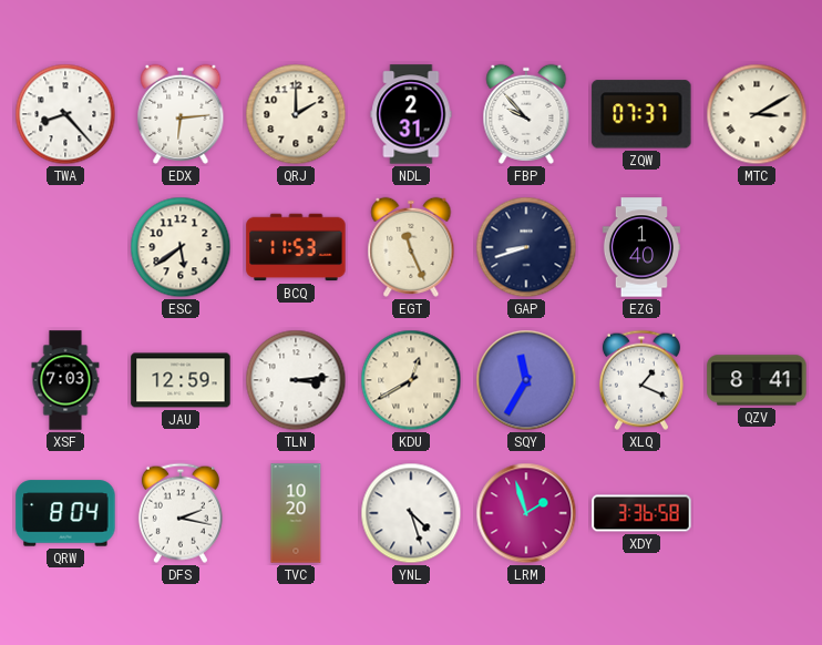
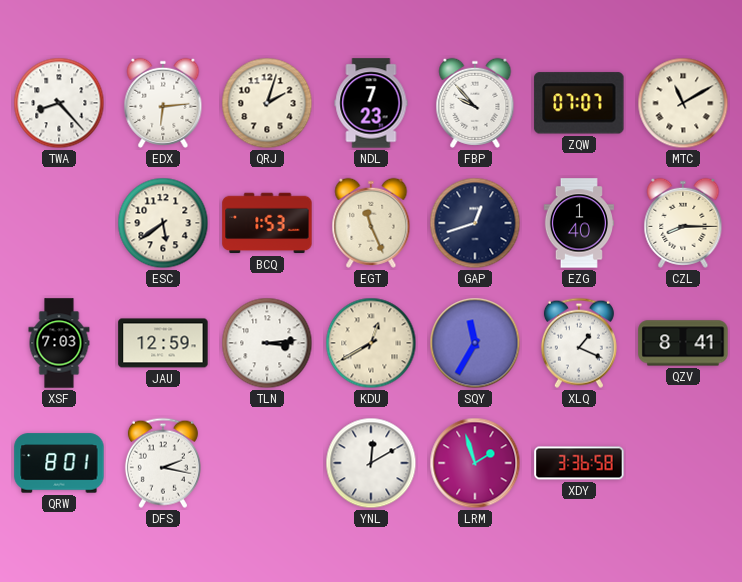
QRJ: 2:00 -> 2:03
NDL: 2:31 -> 7:23
ZQW: 07:37 -> 07:07
MTC: 3:10 -> 11:10
BCQ: 11:53 -> 1:53
GAP: 8:42 -> 12:42
CZL: none -> 8:15
QRW: 8:04 -> 8:01
TVC: 10:20 -> none
YNL: 4:27 -> 12:10
